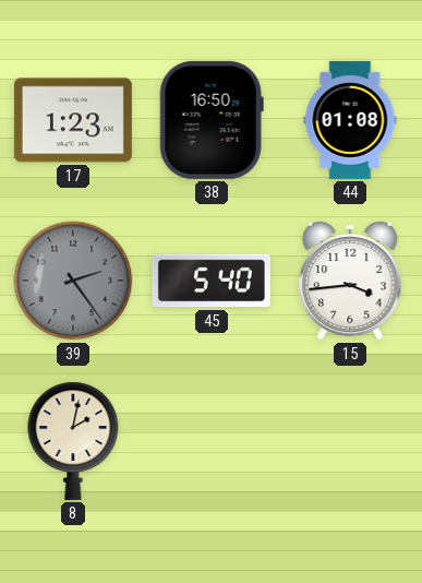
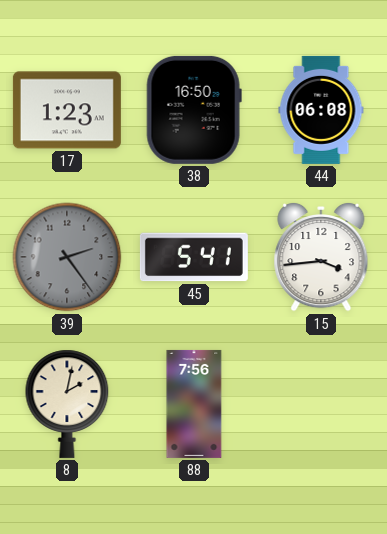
44: 01:08 -> 06:08
45: 5:40 -> 5:41
88: none -> 7:56
